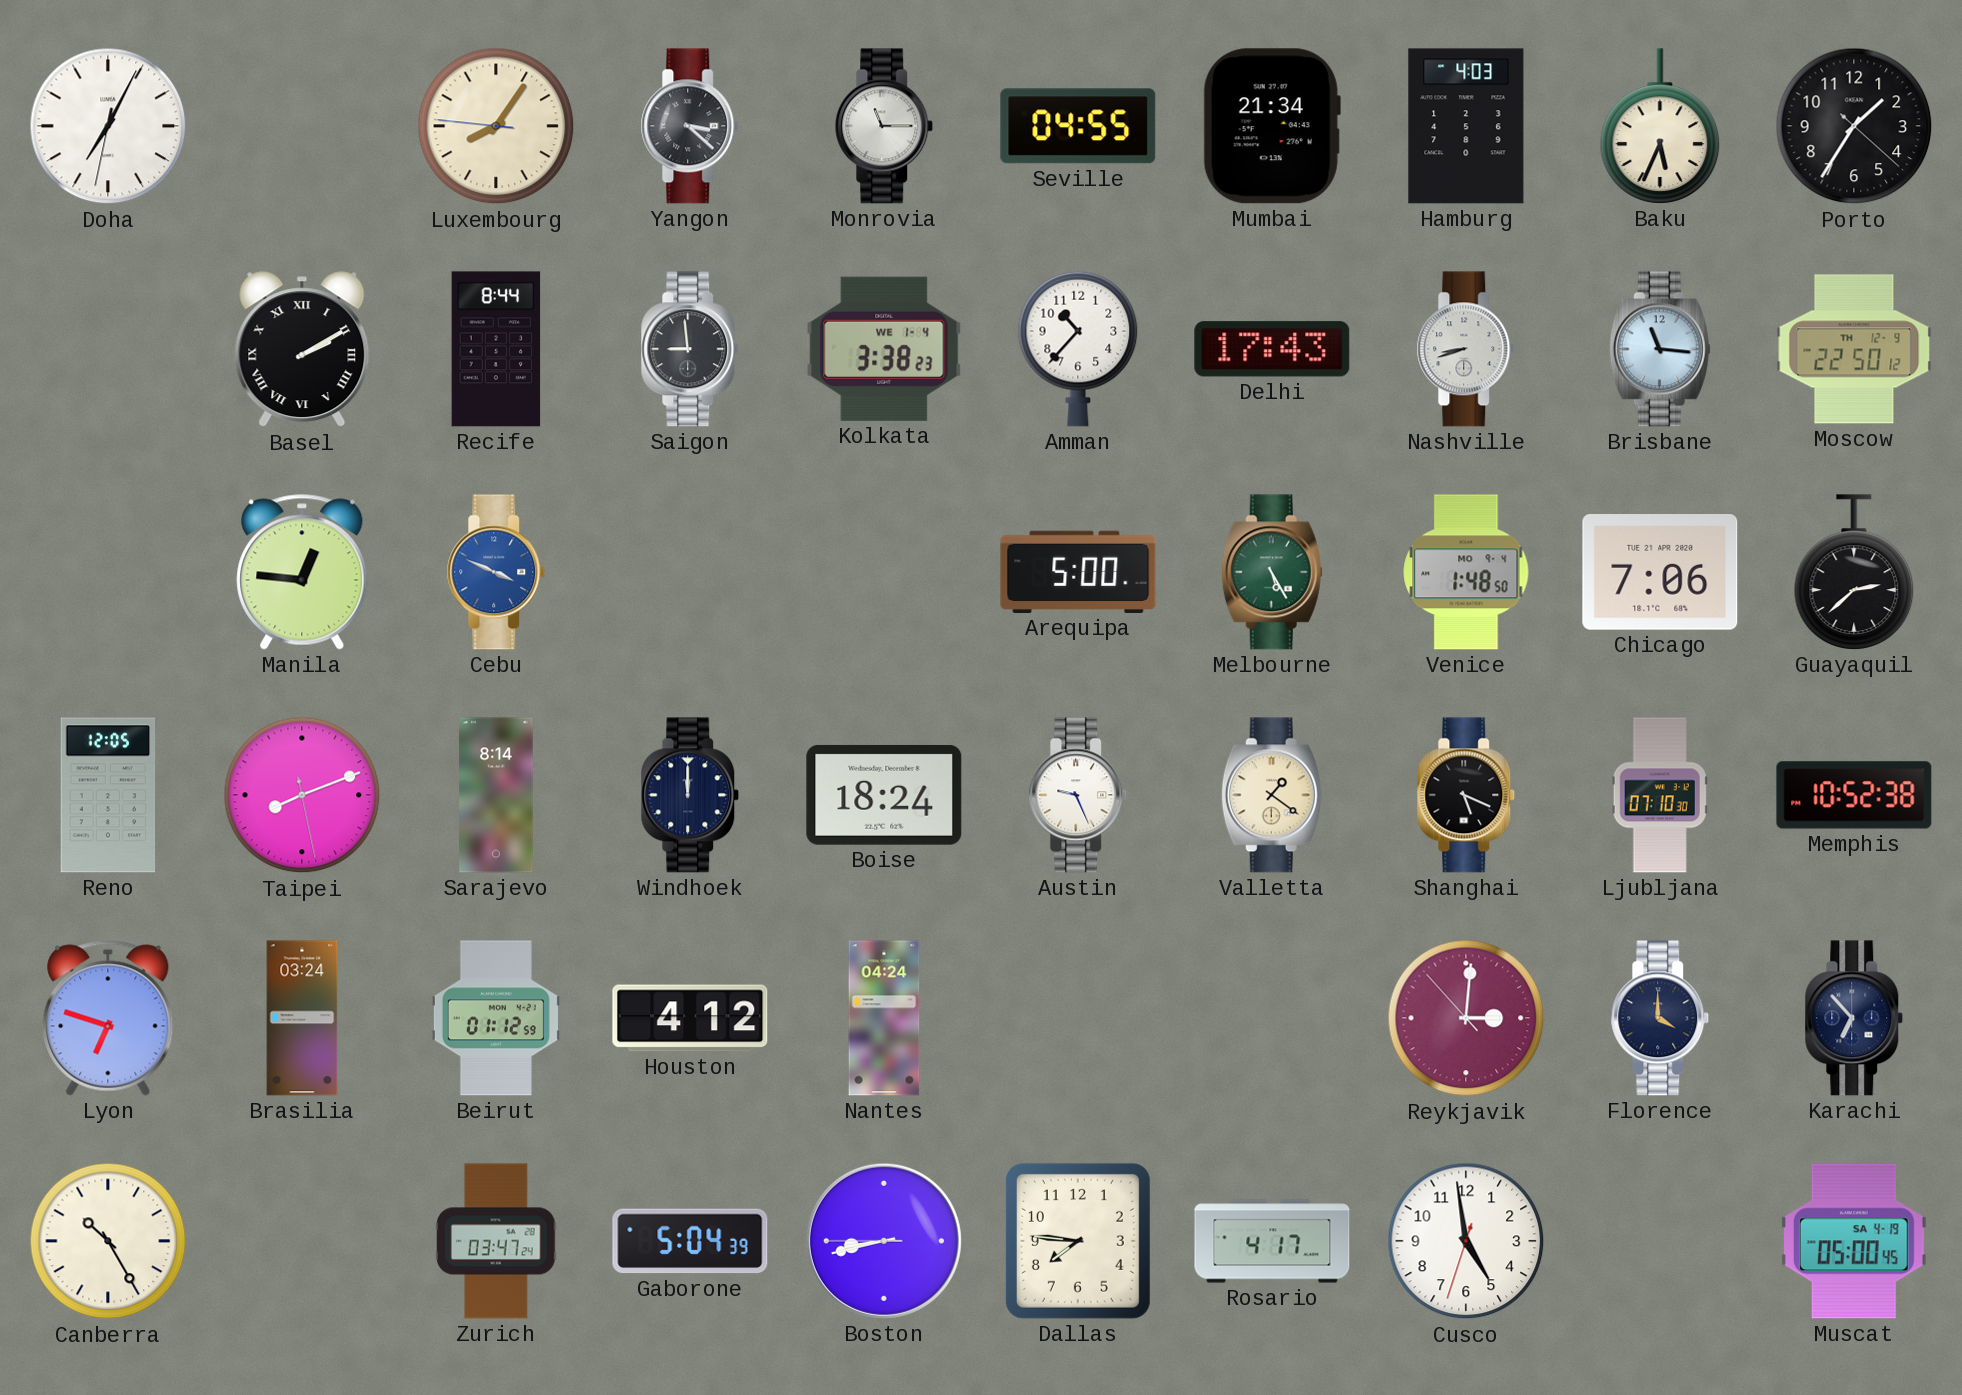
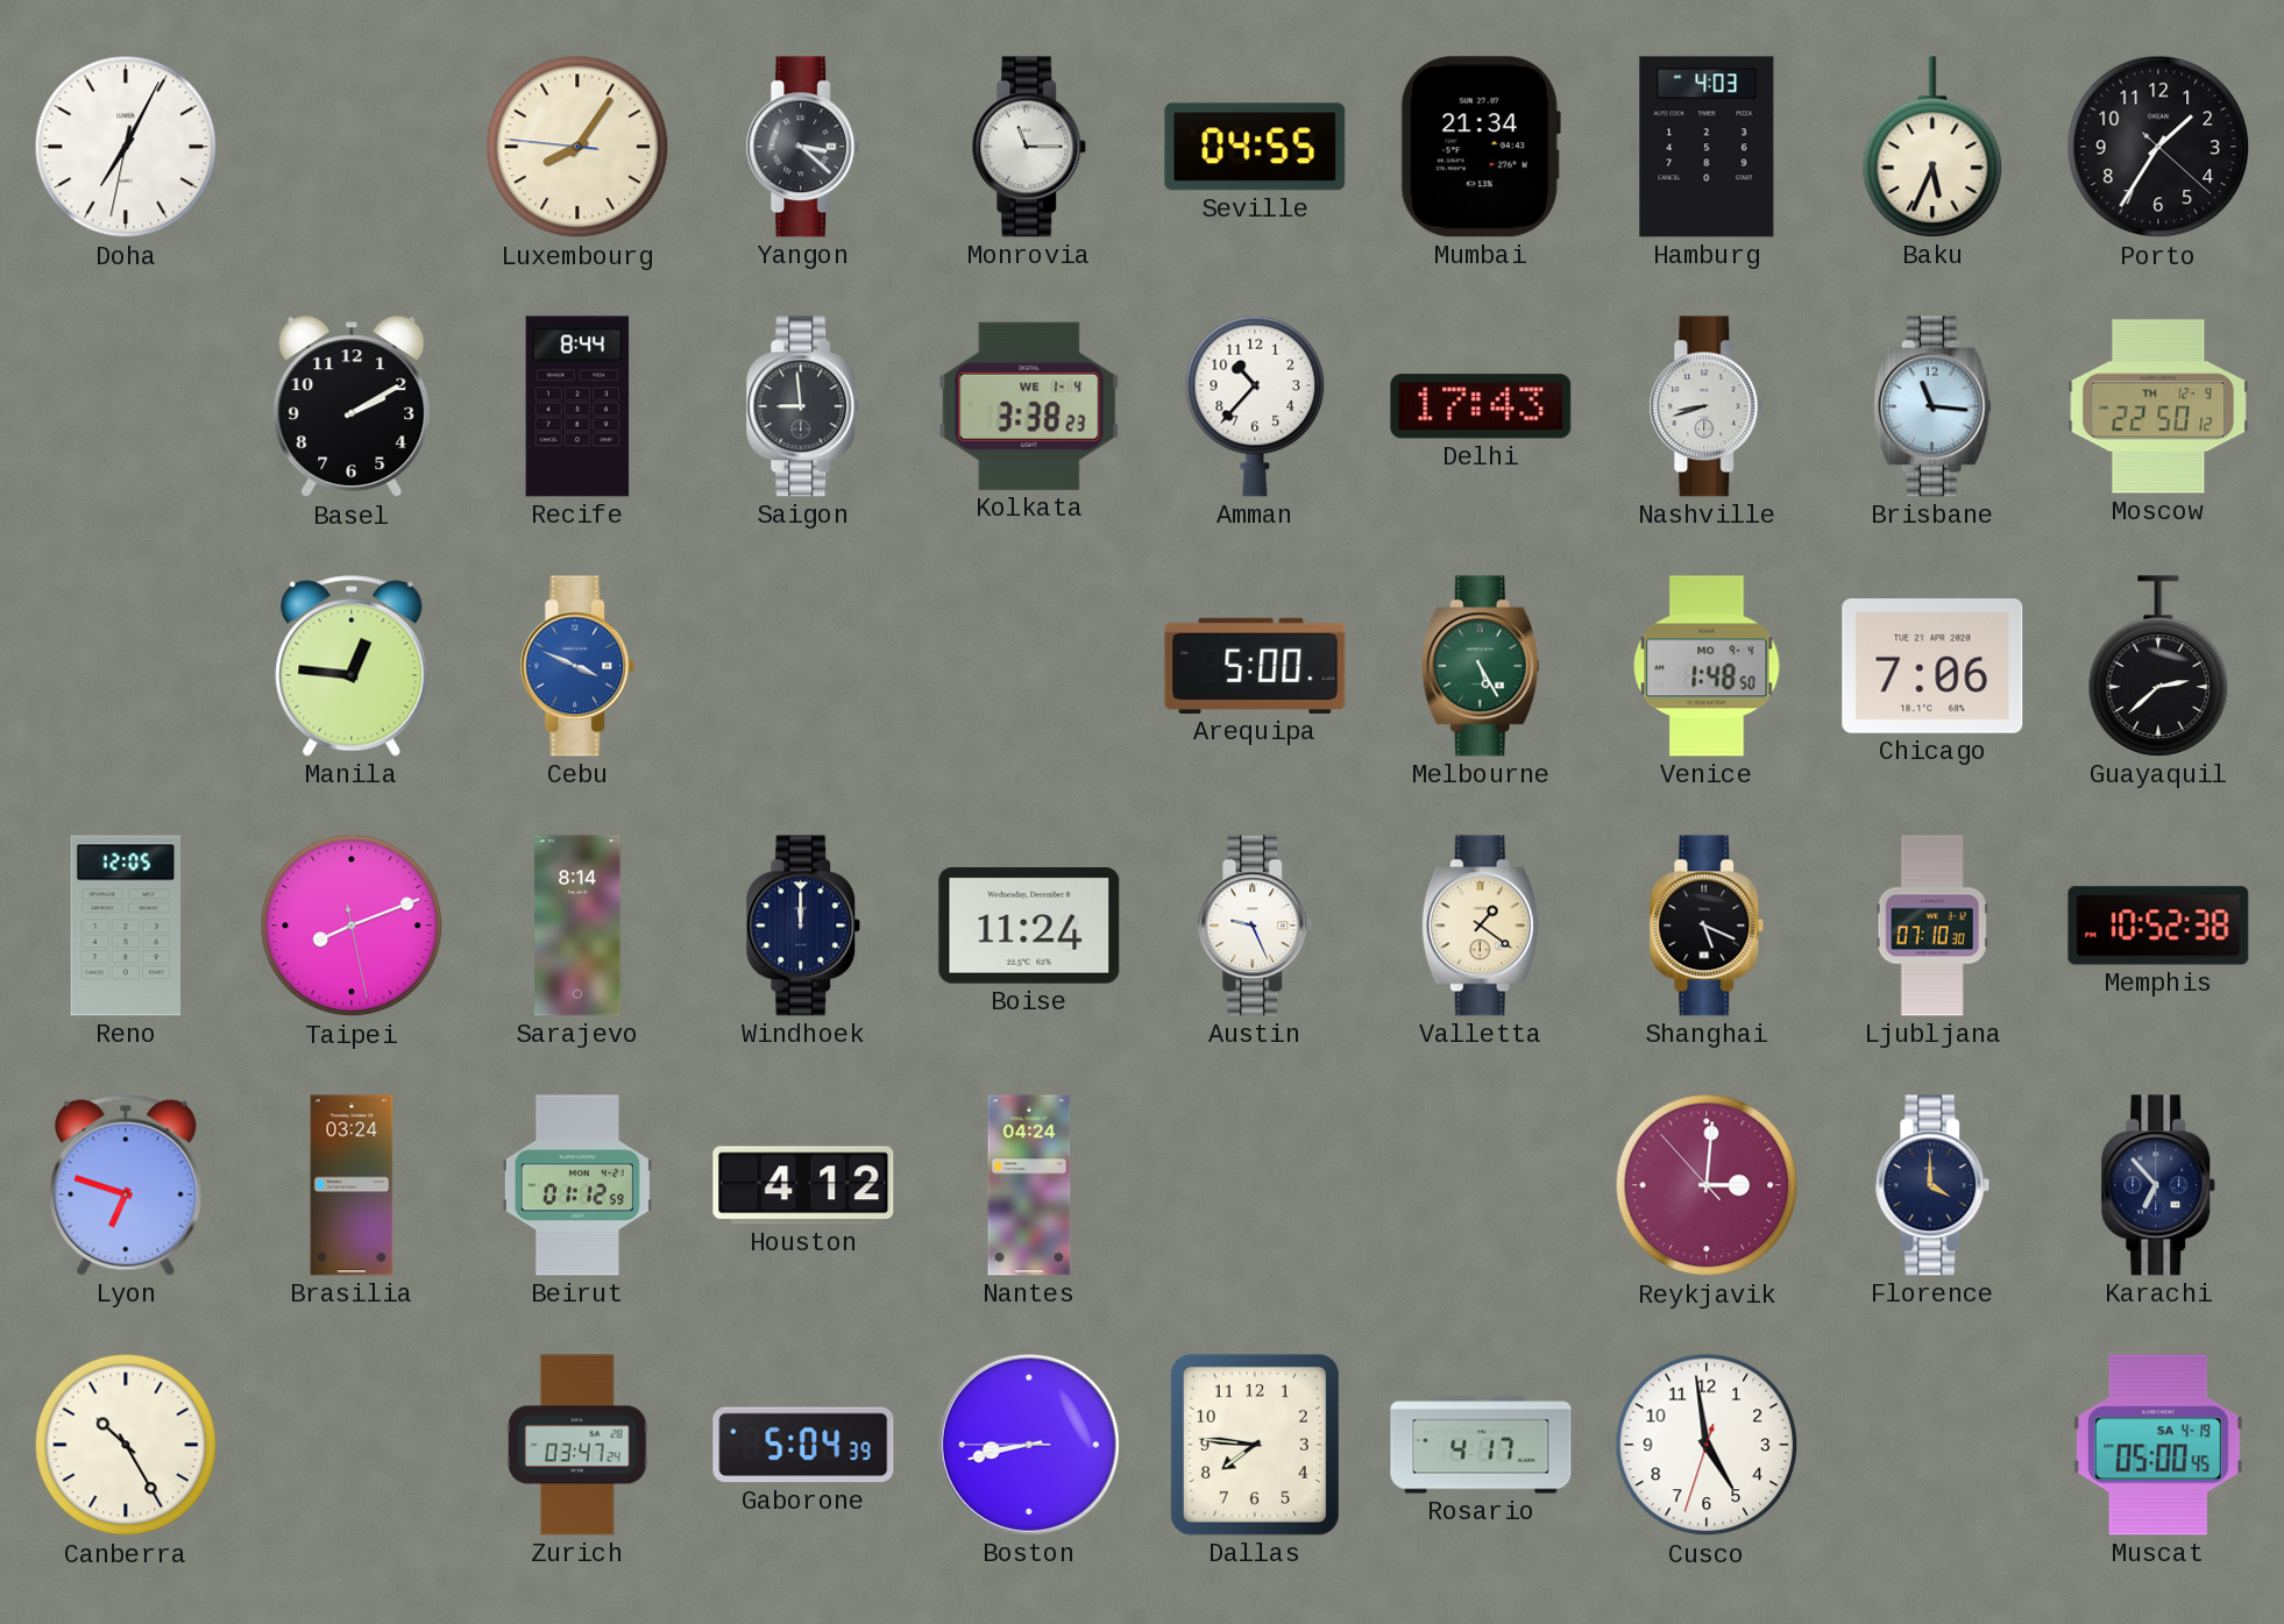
Basel numerals: Roman -> Arabic
Boise: 18:24 -> 11:24
